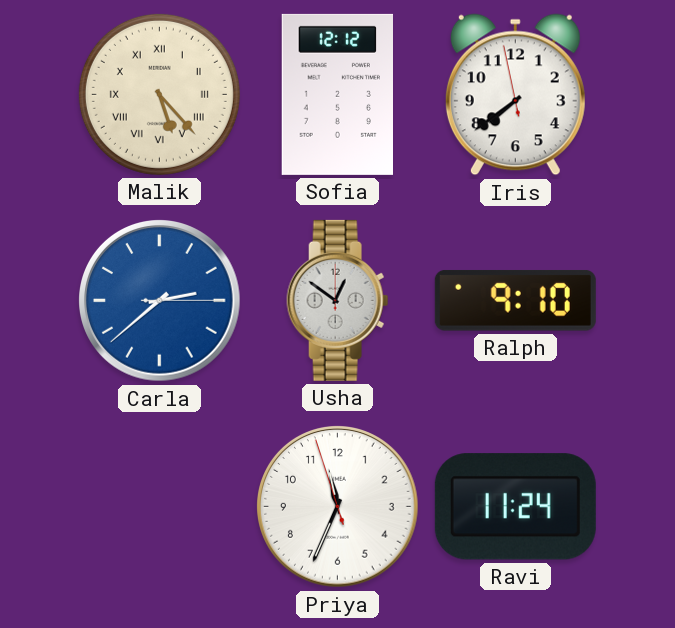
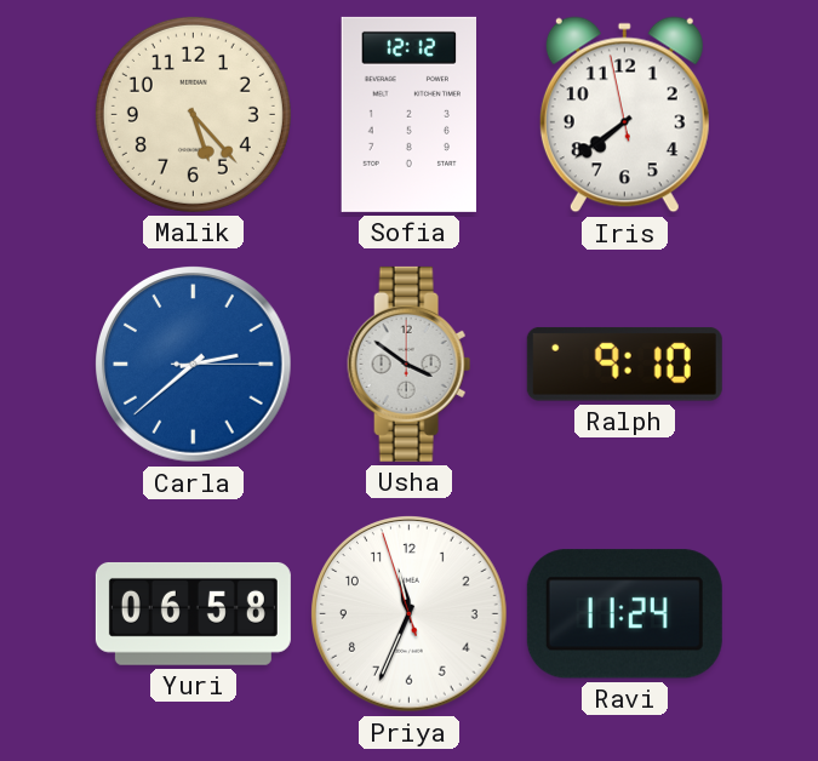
Malik numerals: Roman -> Arabic
Usha: 12:51 -> 3:51
Yuri: none -> 06:58
